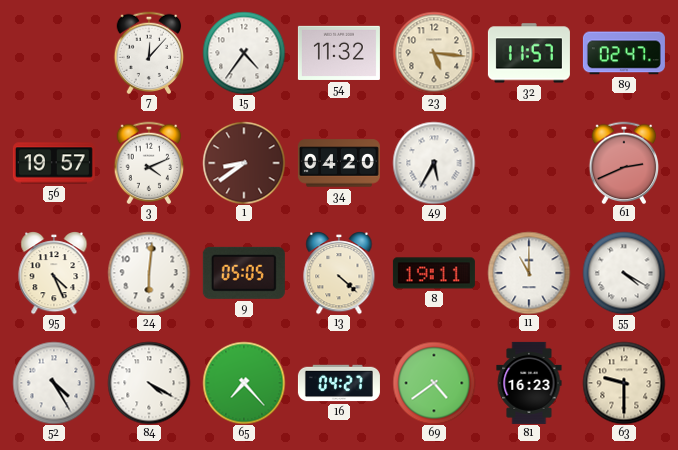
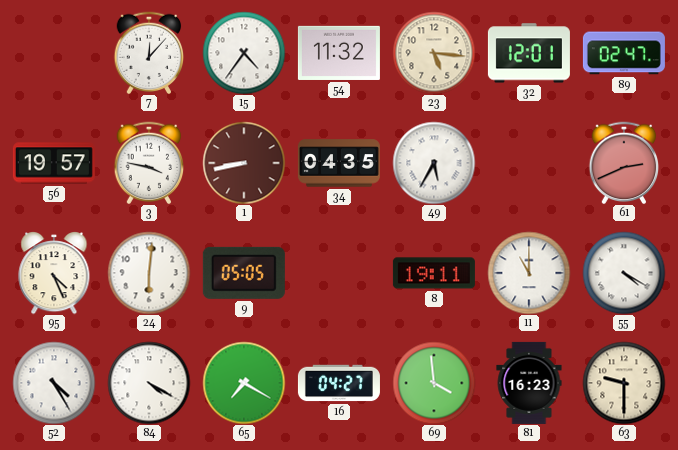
32: 11:57 -> 12:01
3: 4:11 -> 3:47
1: 8:39 -> 8:43
34: 04:20 -> 04:35
13: 4:22 -> none
65: 7:23 -> 7:20
69: 4:39 -> 3:59
